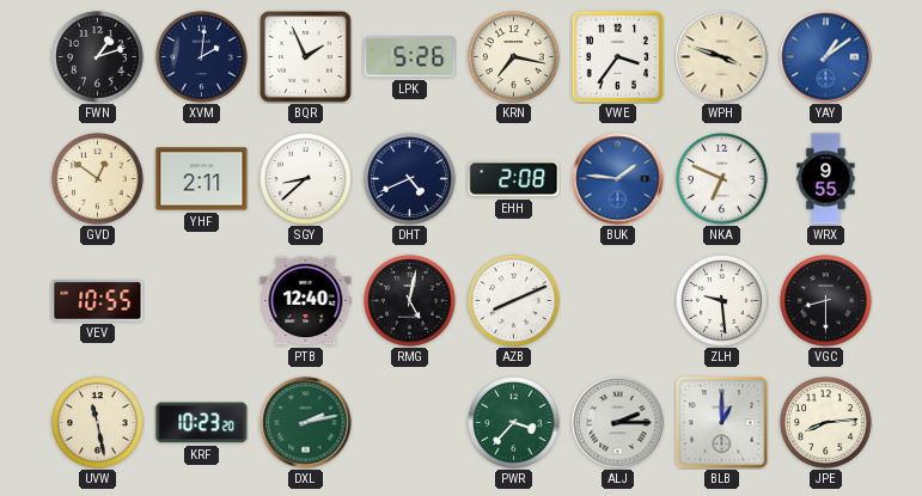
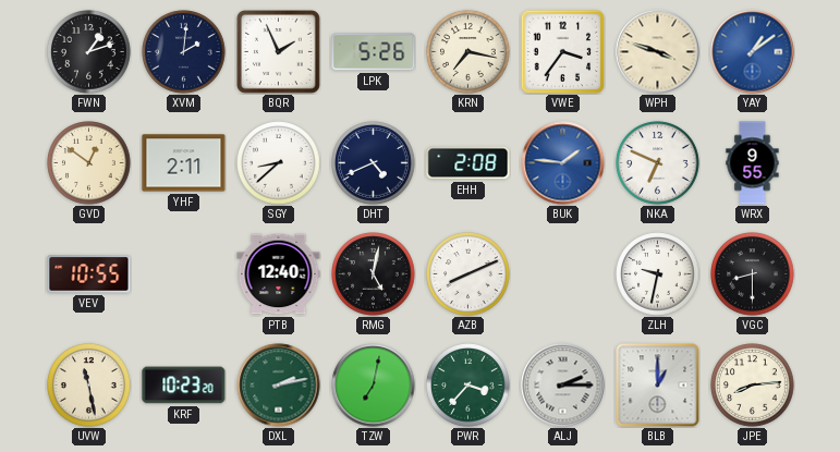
ZLH: 9:29 -> 9:32
TZW: none -> 7:02
